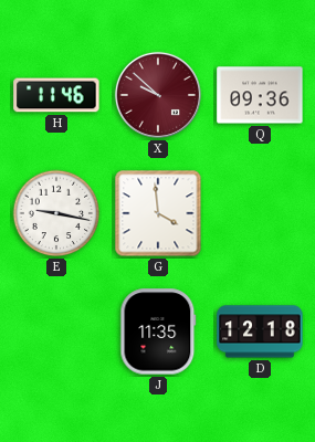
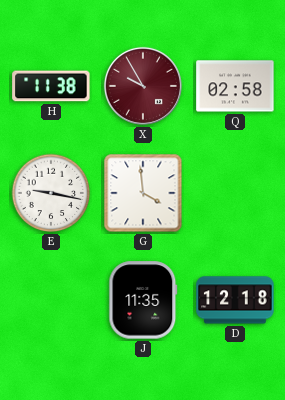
H: 11:46 -> 11:38
X: 9:52 -> 9:55
Q: 09:36 -> 02:58
